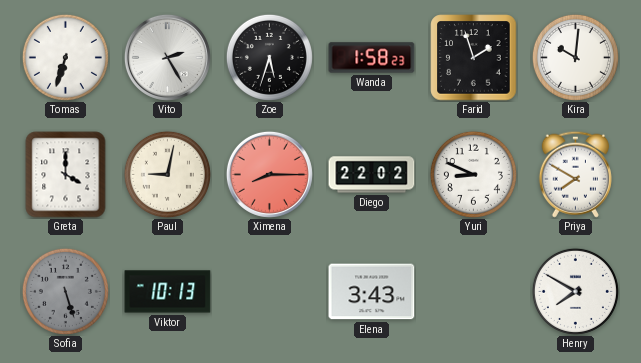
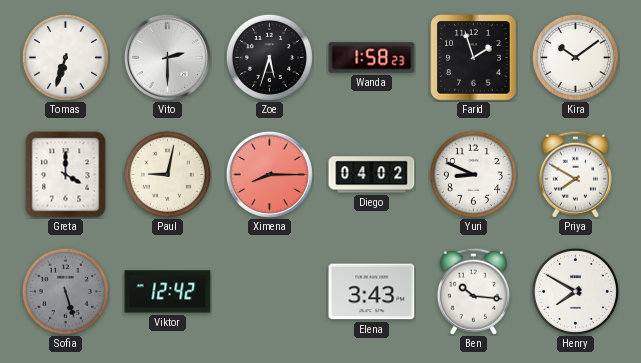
Vito: 2:25 -> 2:30
Kira: 10:01 -> 10:09
Diego: 22:02 -> 04:02
Viktor: 10:13 -> 12:42
Ben: none -> 10:16
